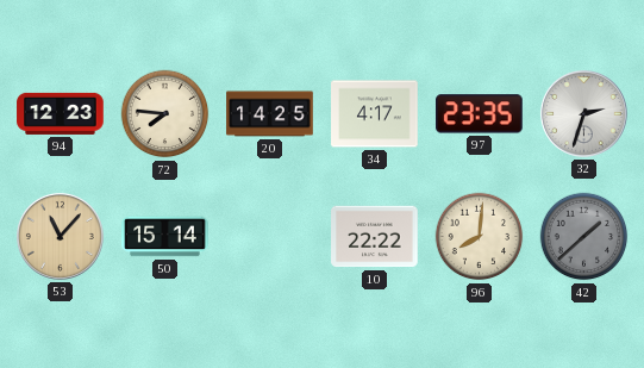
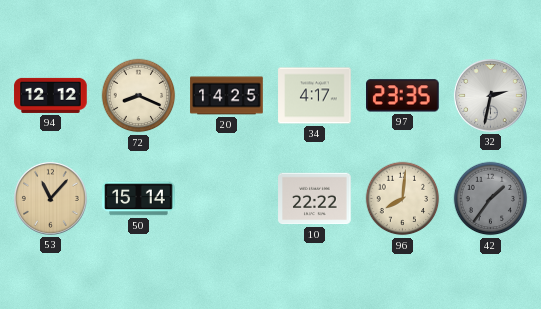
94: 12:23 -> 12:12
72: 7:46 -> 8:19
32: 2:33 -> 2:32
42: 1:38 -> 1:36
